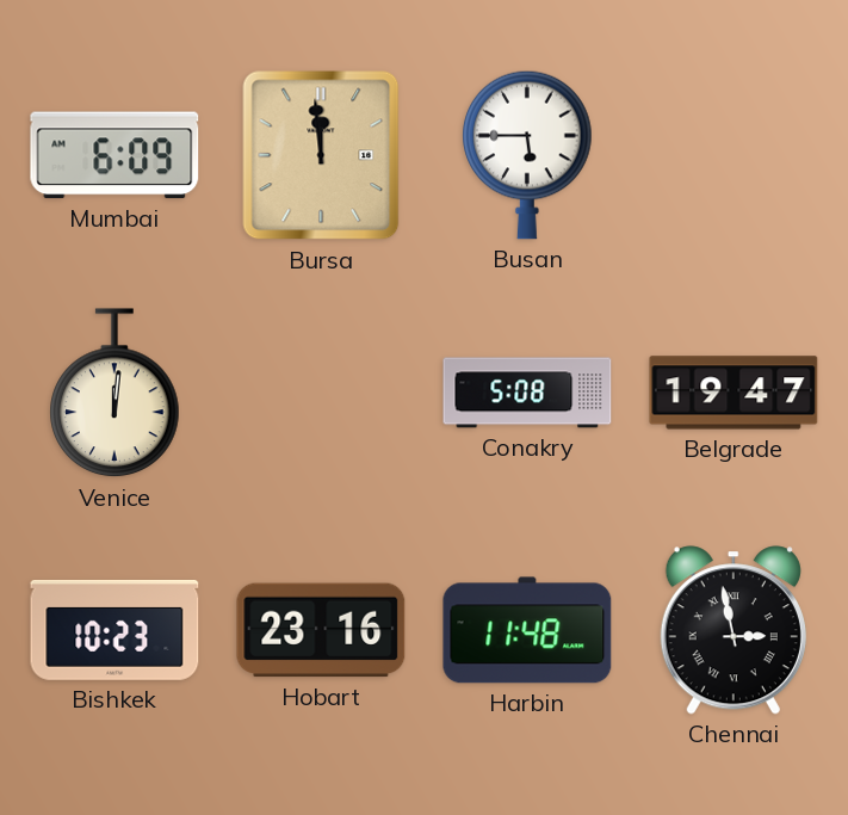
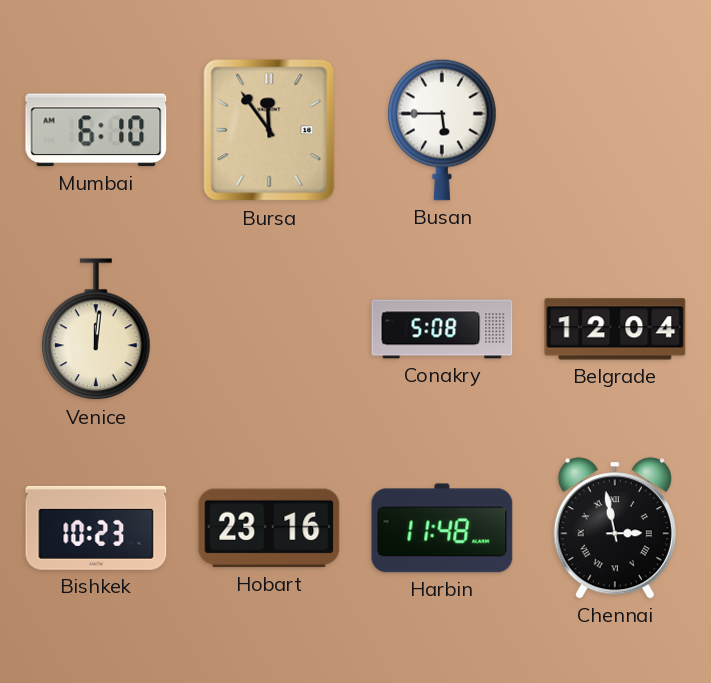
Mumbai: 6:09 -> 6:10
Bursa: 11:59 -> 11:54
Belgrade: 19:47 -> 12:04
